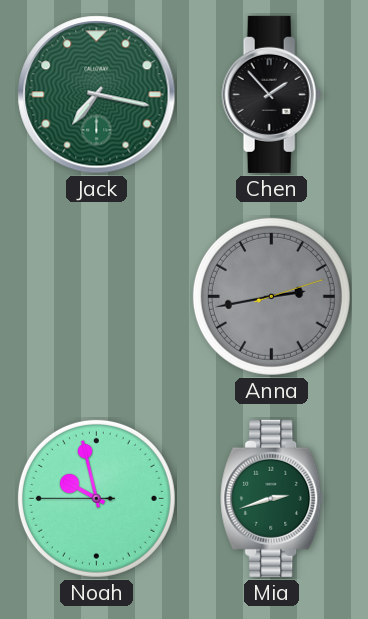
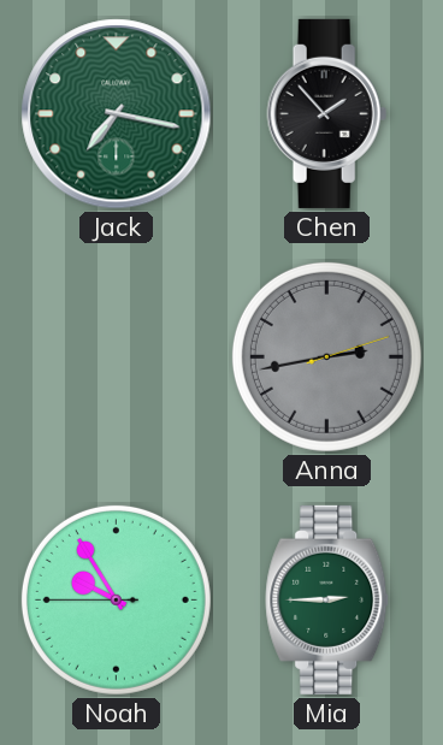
Noah: 9:57 -> 9:54
Mia: 2:42 -> 2:45
